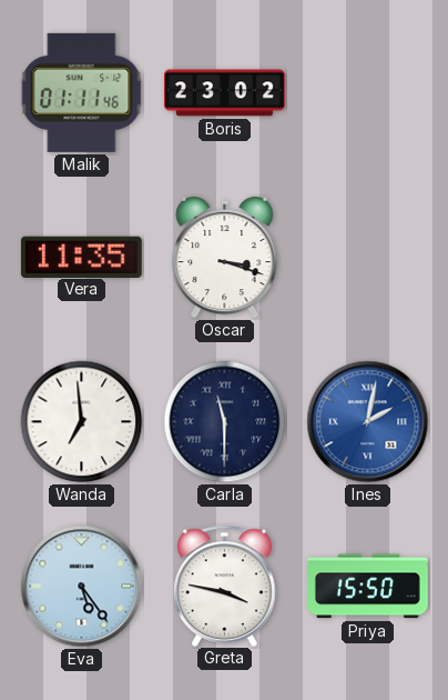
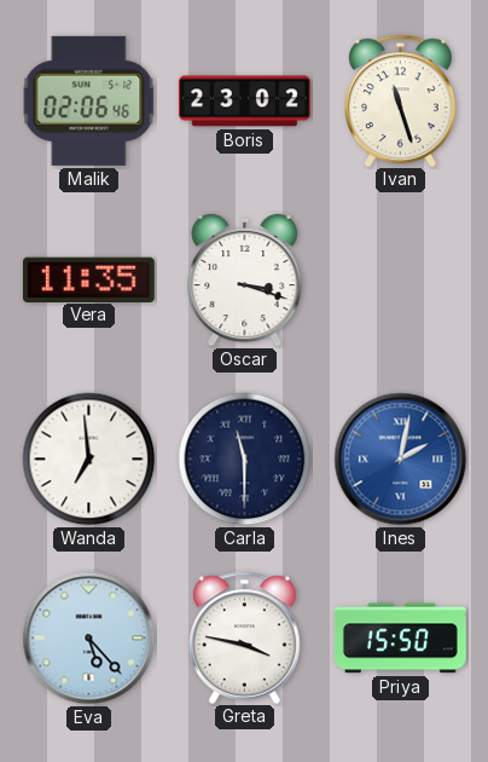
Malik: 01:11 -> 02:06
Ivan: none -> 11:27
Eva: 5:24 -> 5:23
